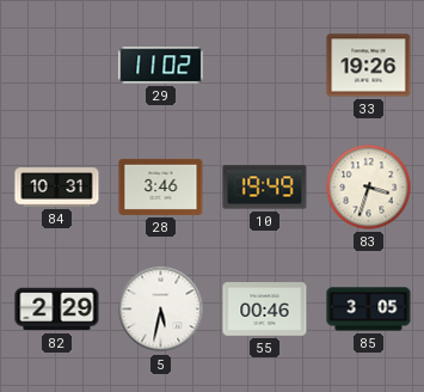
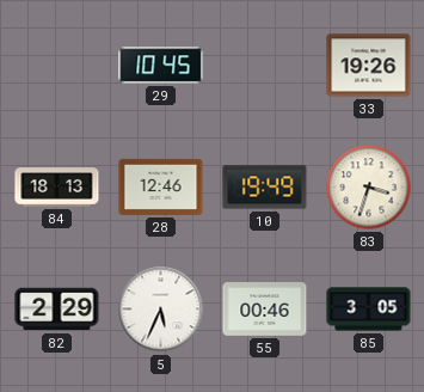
29: 11:02 -> 10:45
84: 10:31 -> 18:13
28: 3:46 -> 12:46
5: 5:32 -> 5:34
